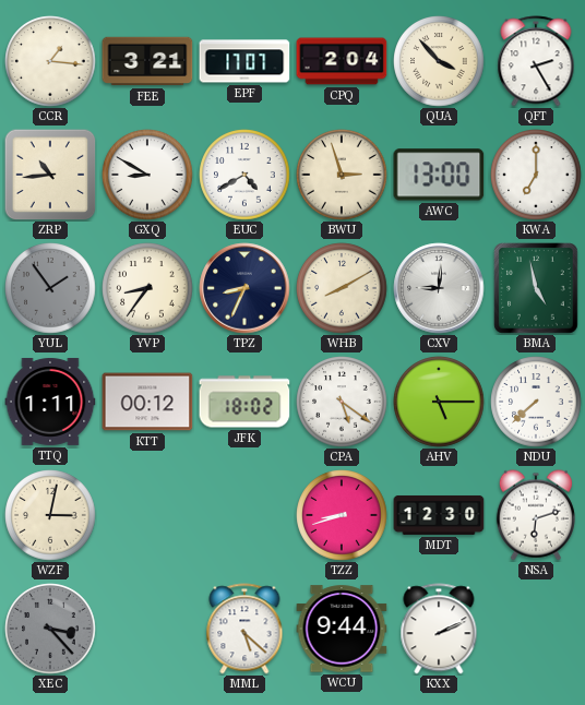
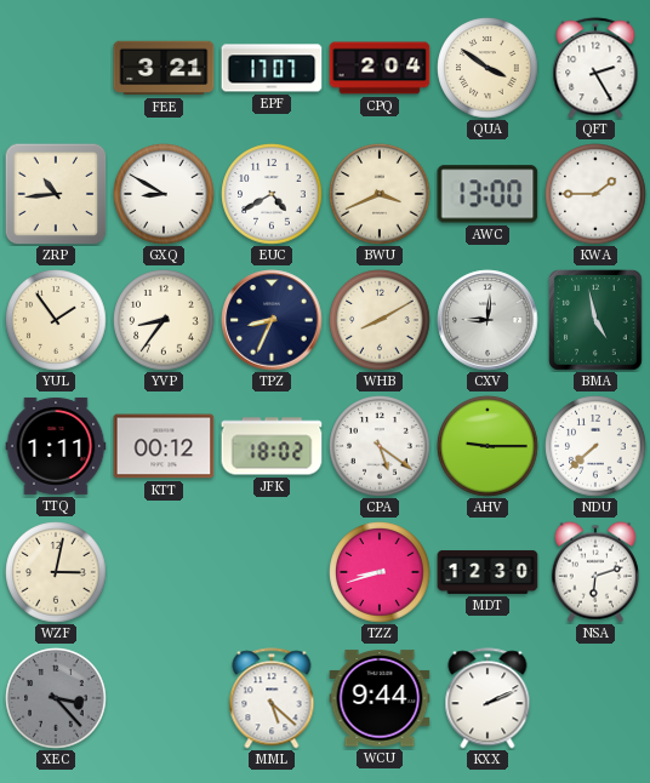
CCR: 1:16 -> none
QUA: 3:53 -> 3:51
BWU: 2:57 -> 3:41
KWA: 7:00 -> 1:45
YUL dial: grey -> cream
AHV: 5:15 -> 9:15
